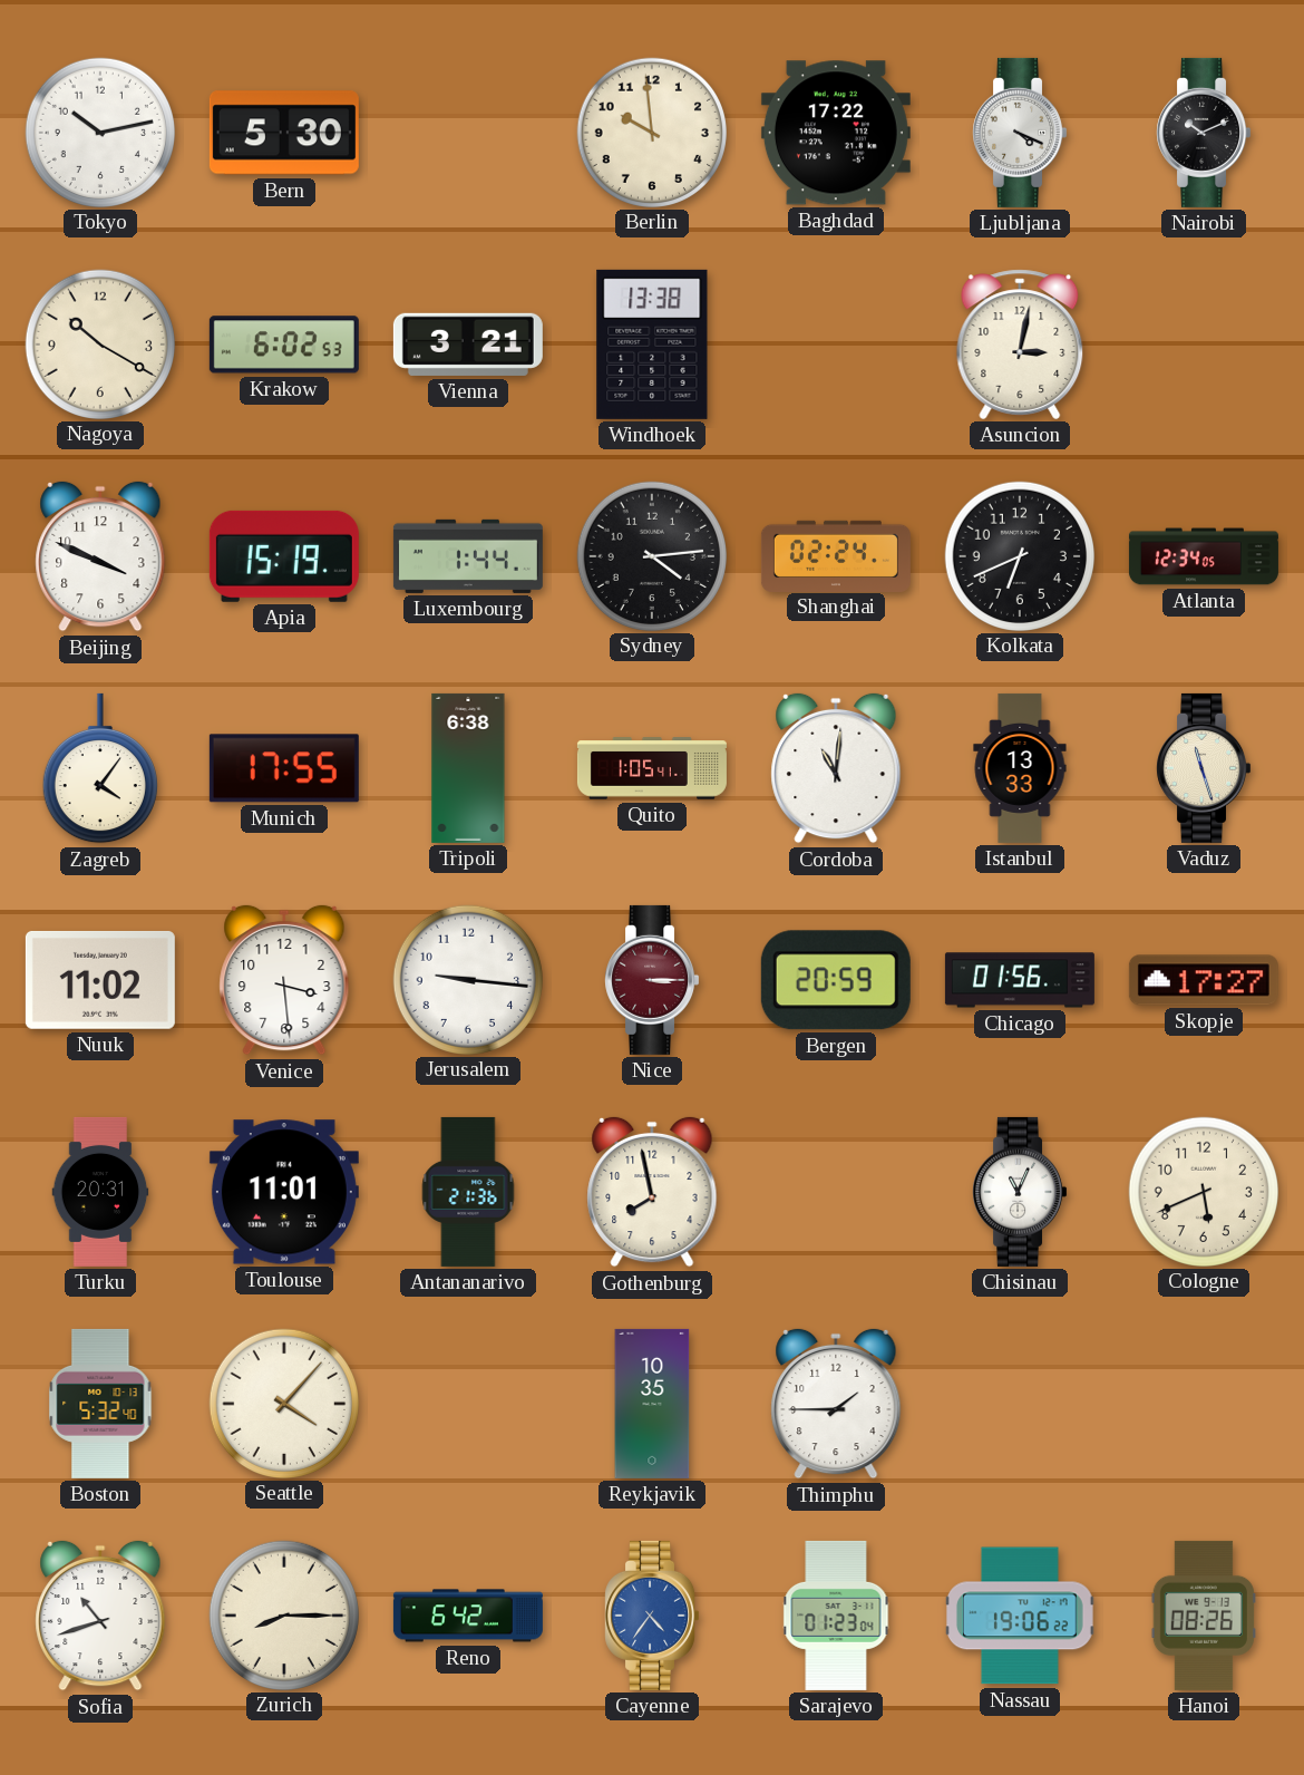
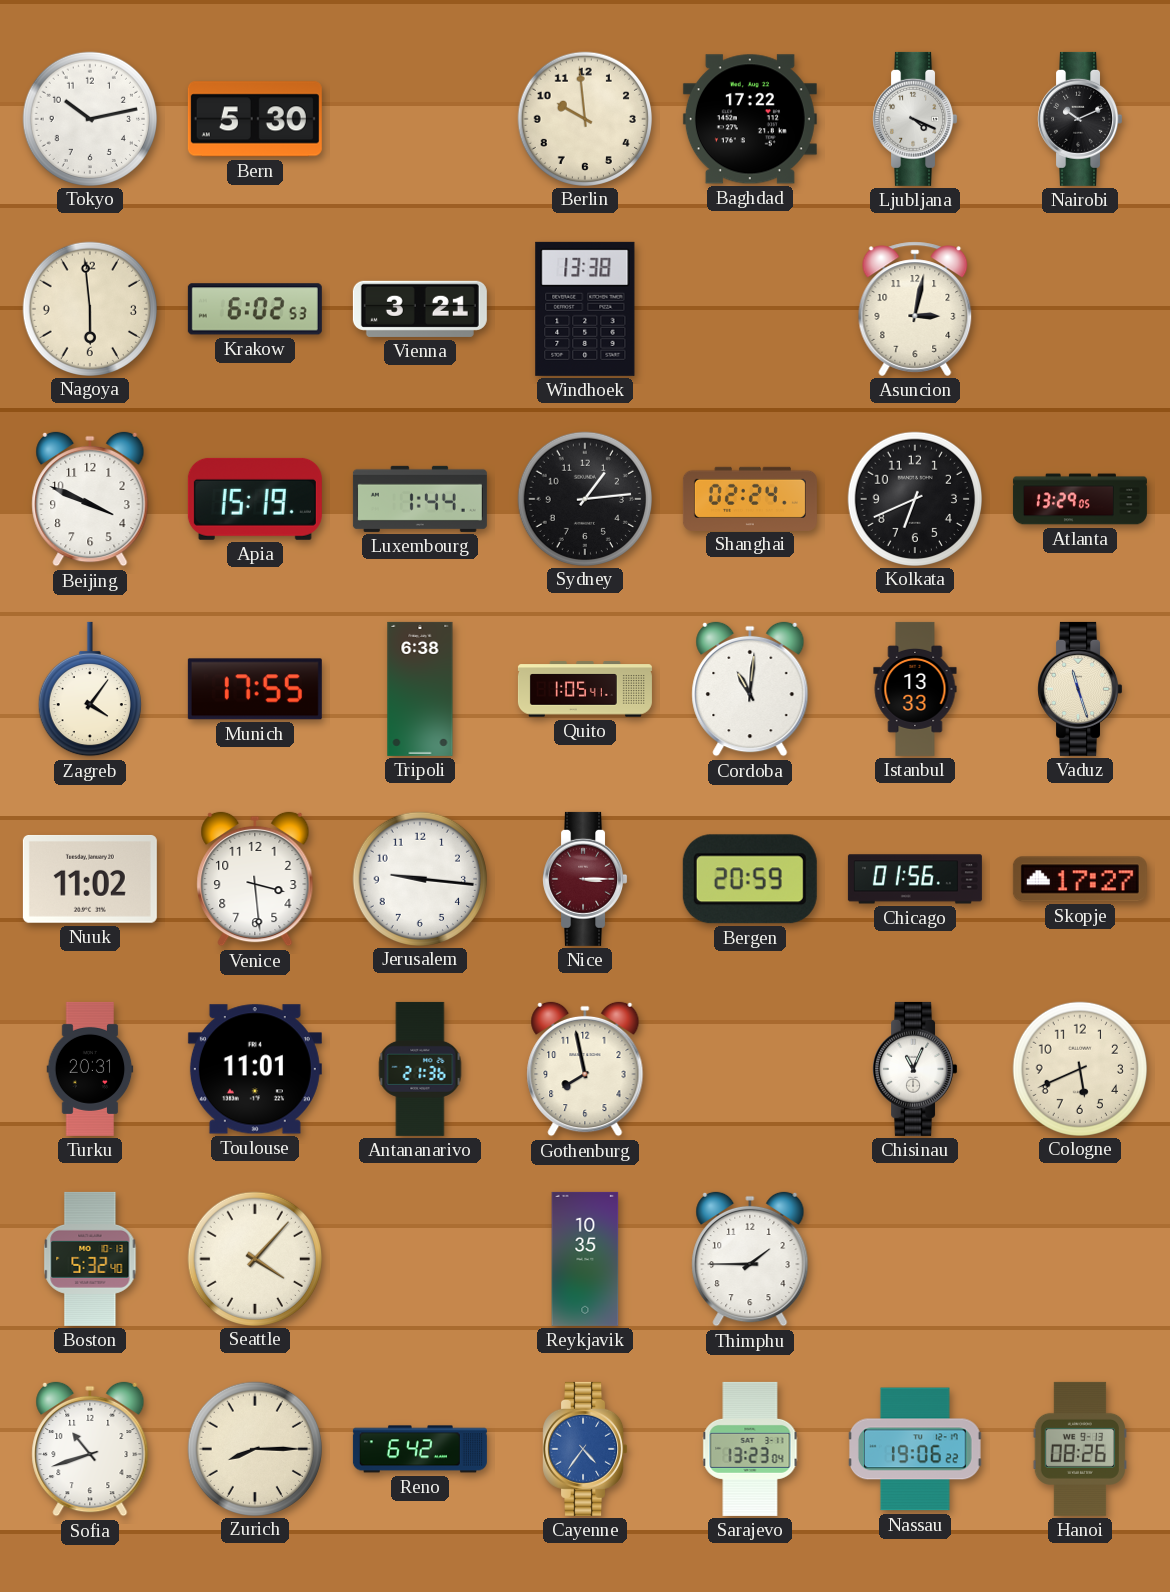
Nagoya: 10:20 -> 5:59
Sydney: 4:14 -> 1:14
Atlanta: 12:34 -> 13:29
Sarajevo: 01:23 -> 13:23
